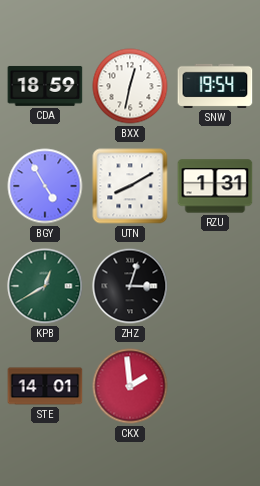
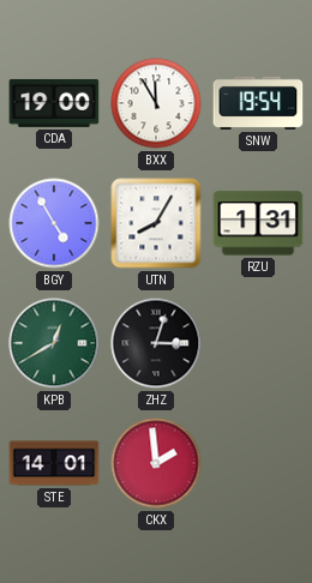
CDA: 18:59 -> 19:00
BXX: 12:32 -> 11:55
UTN: 8:10 -> 8:05
